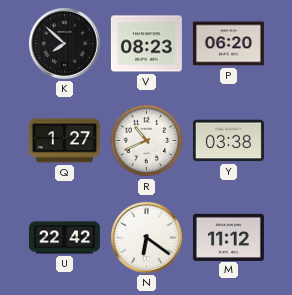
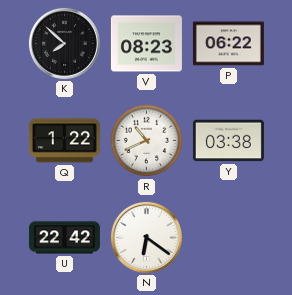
P: 06:20 -> 06:22
Q: 1:27 -> 1:22
M: 11:12 -> none
